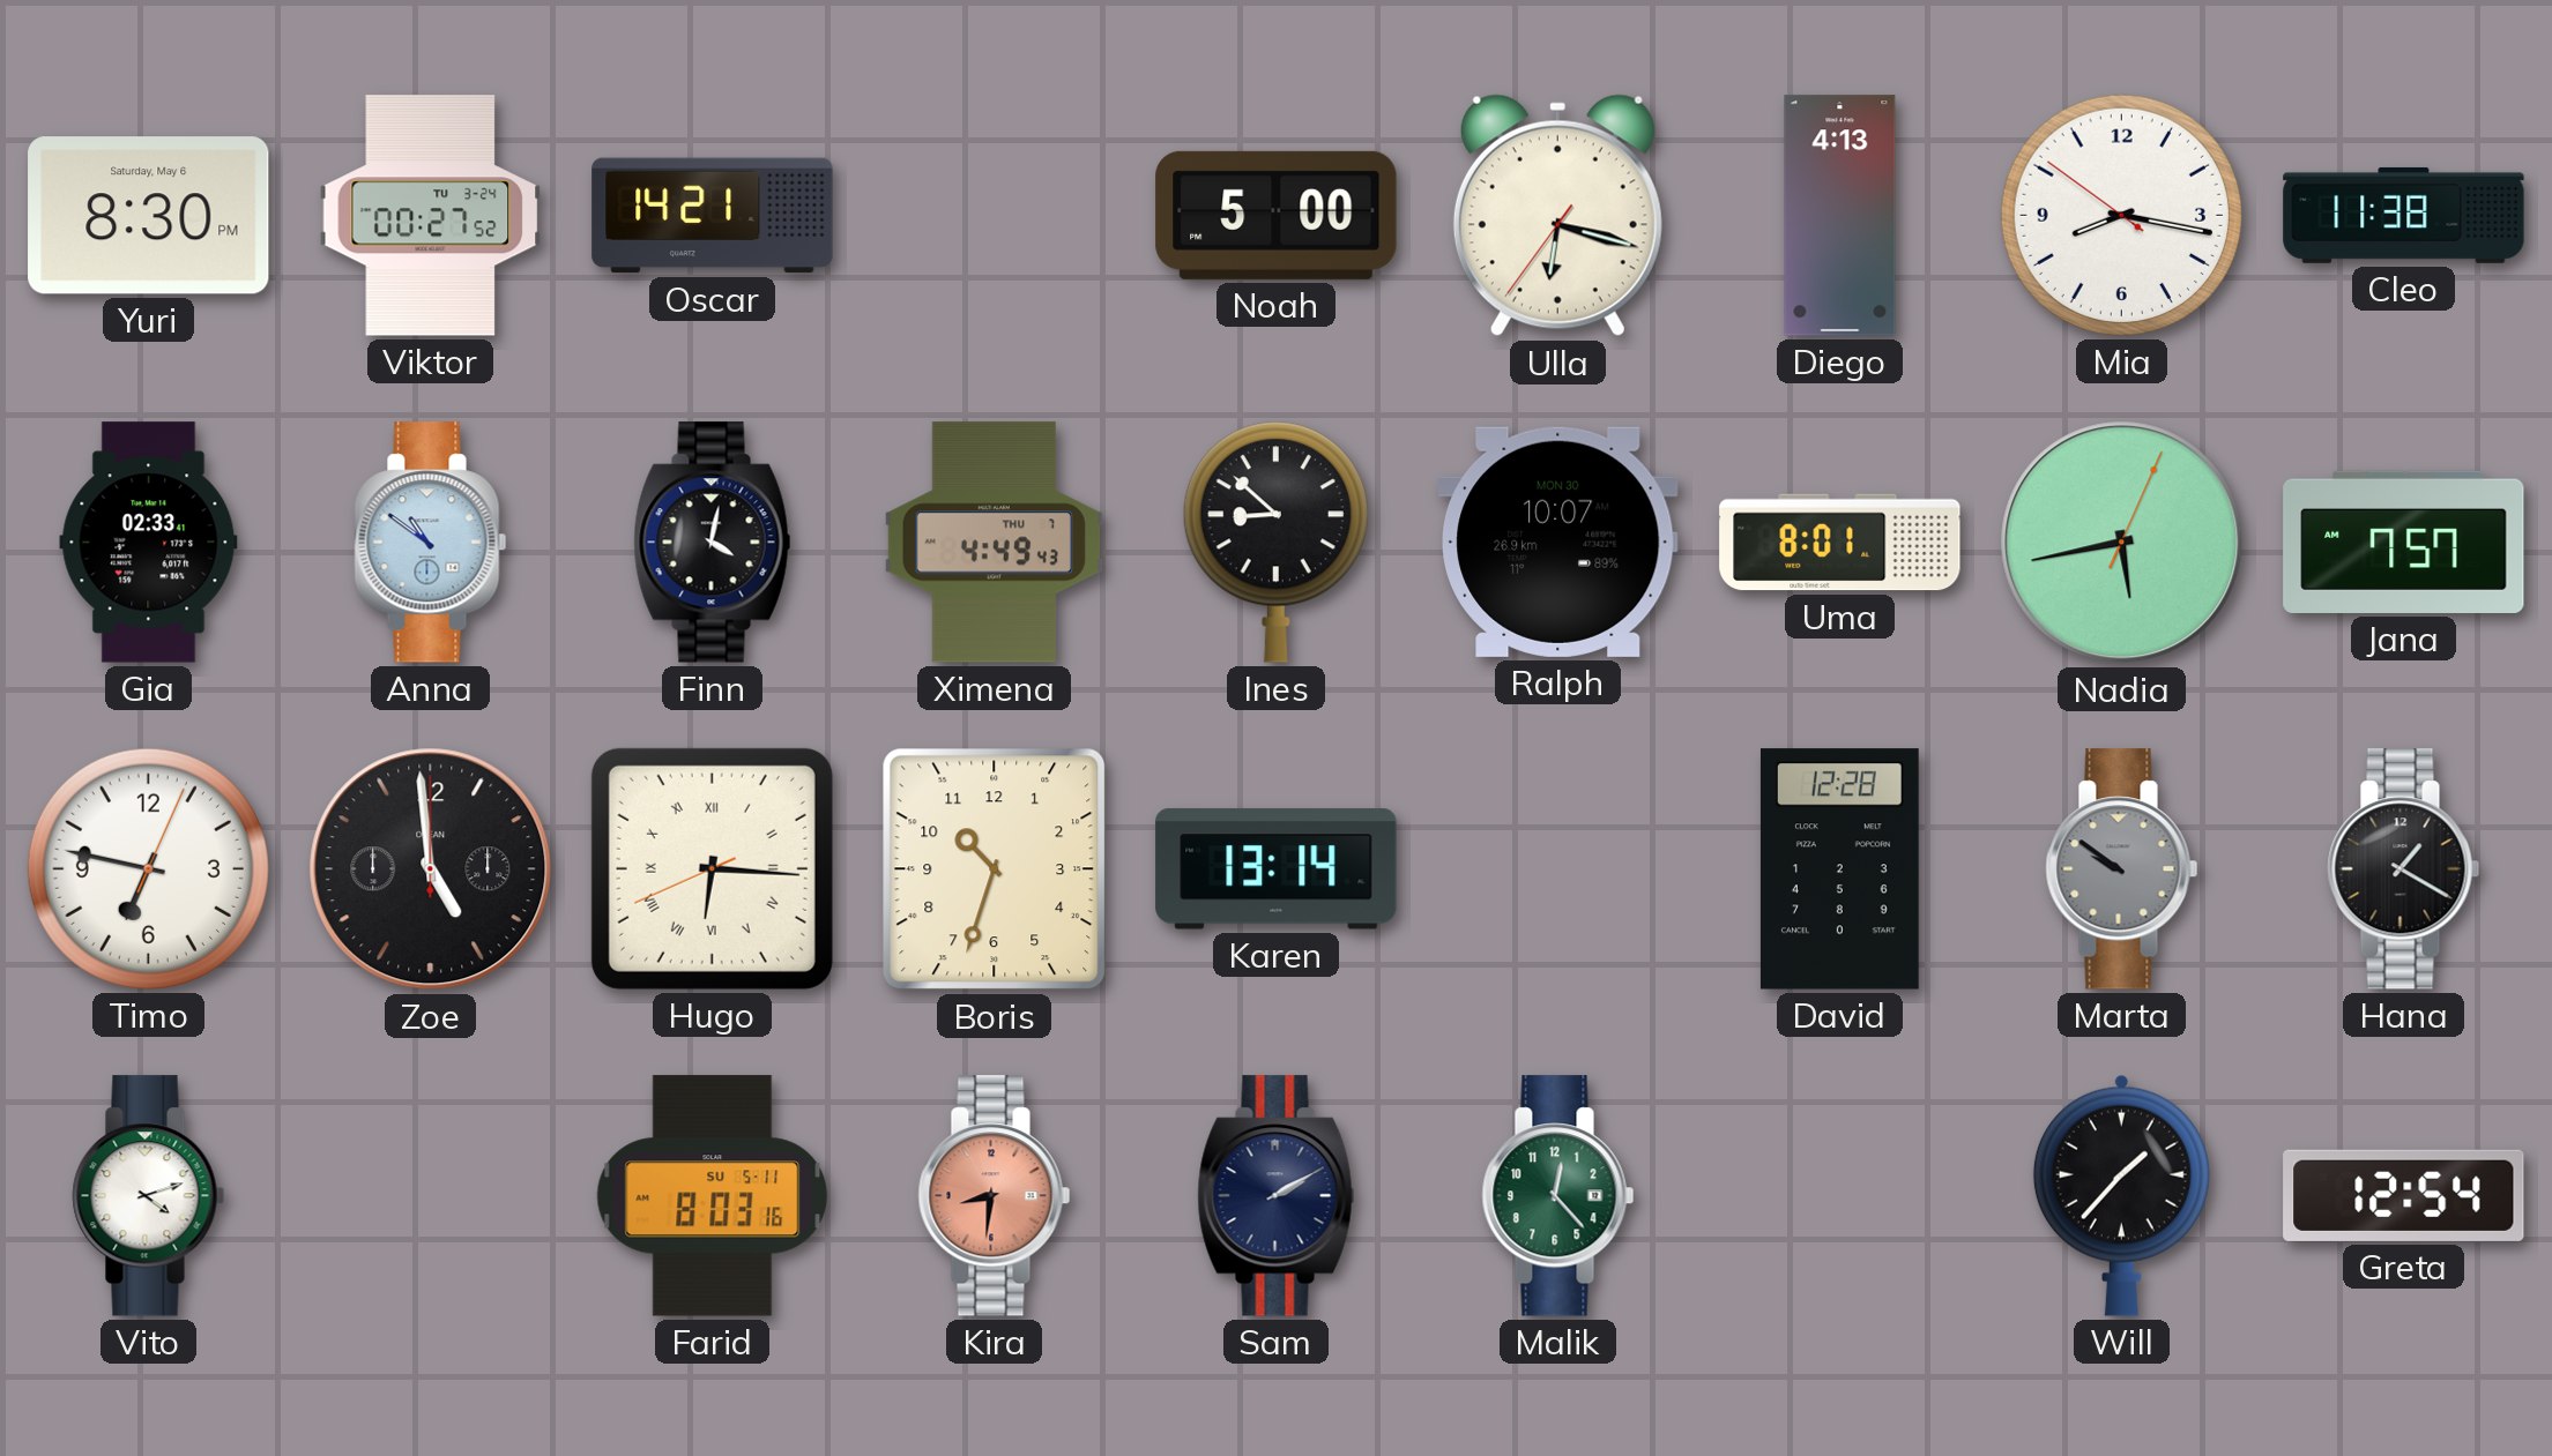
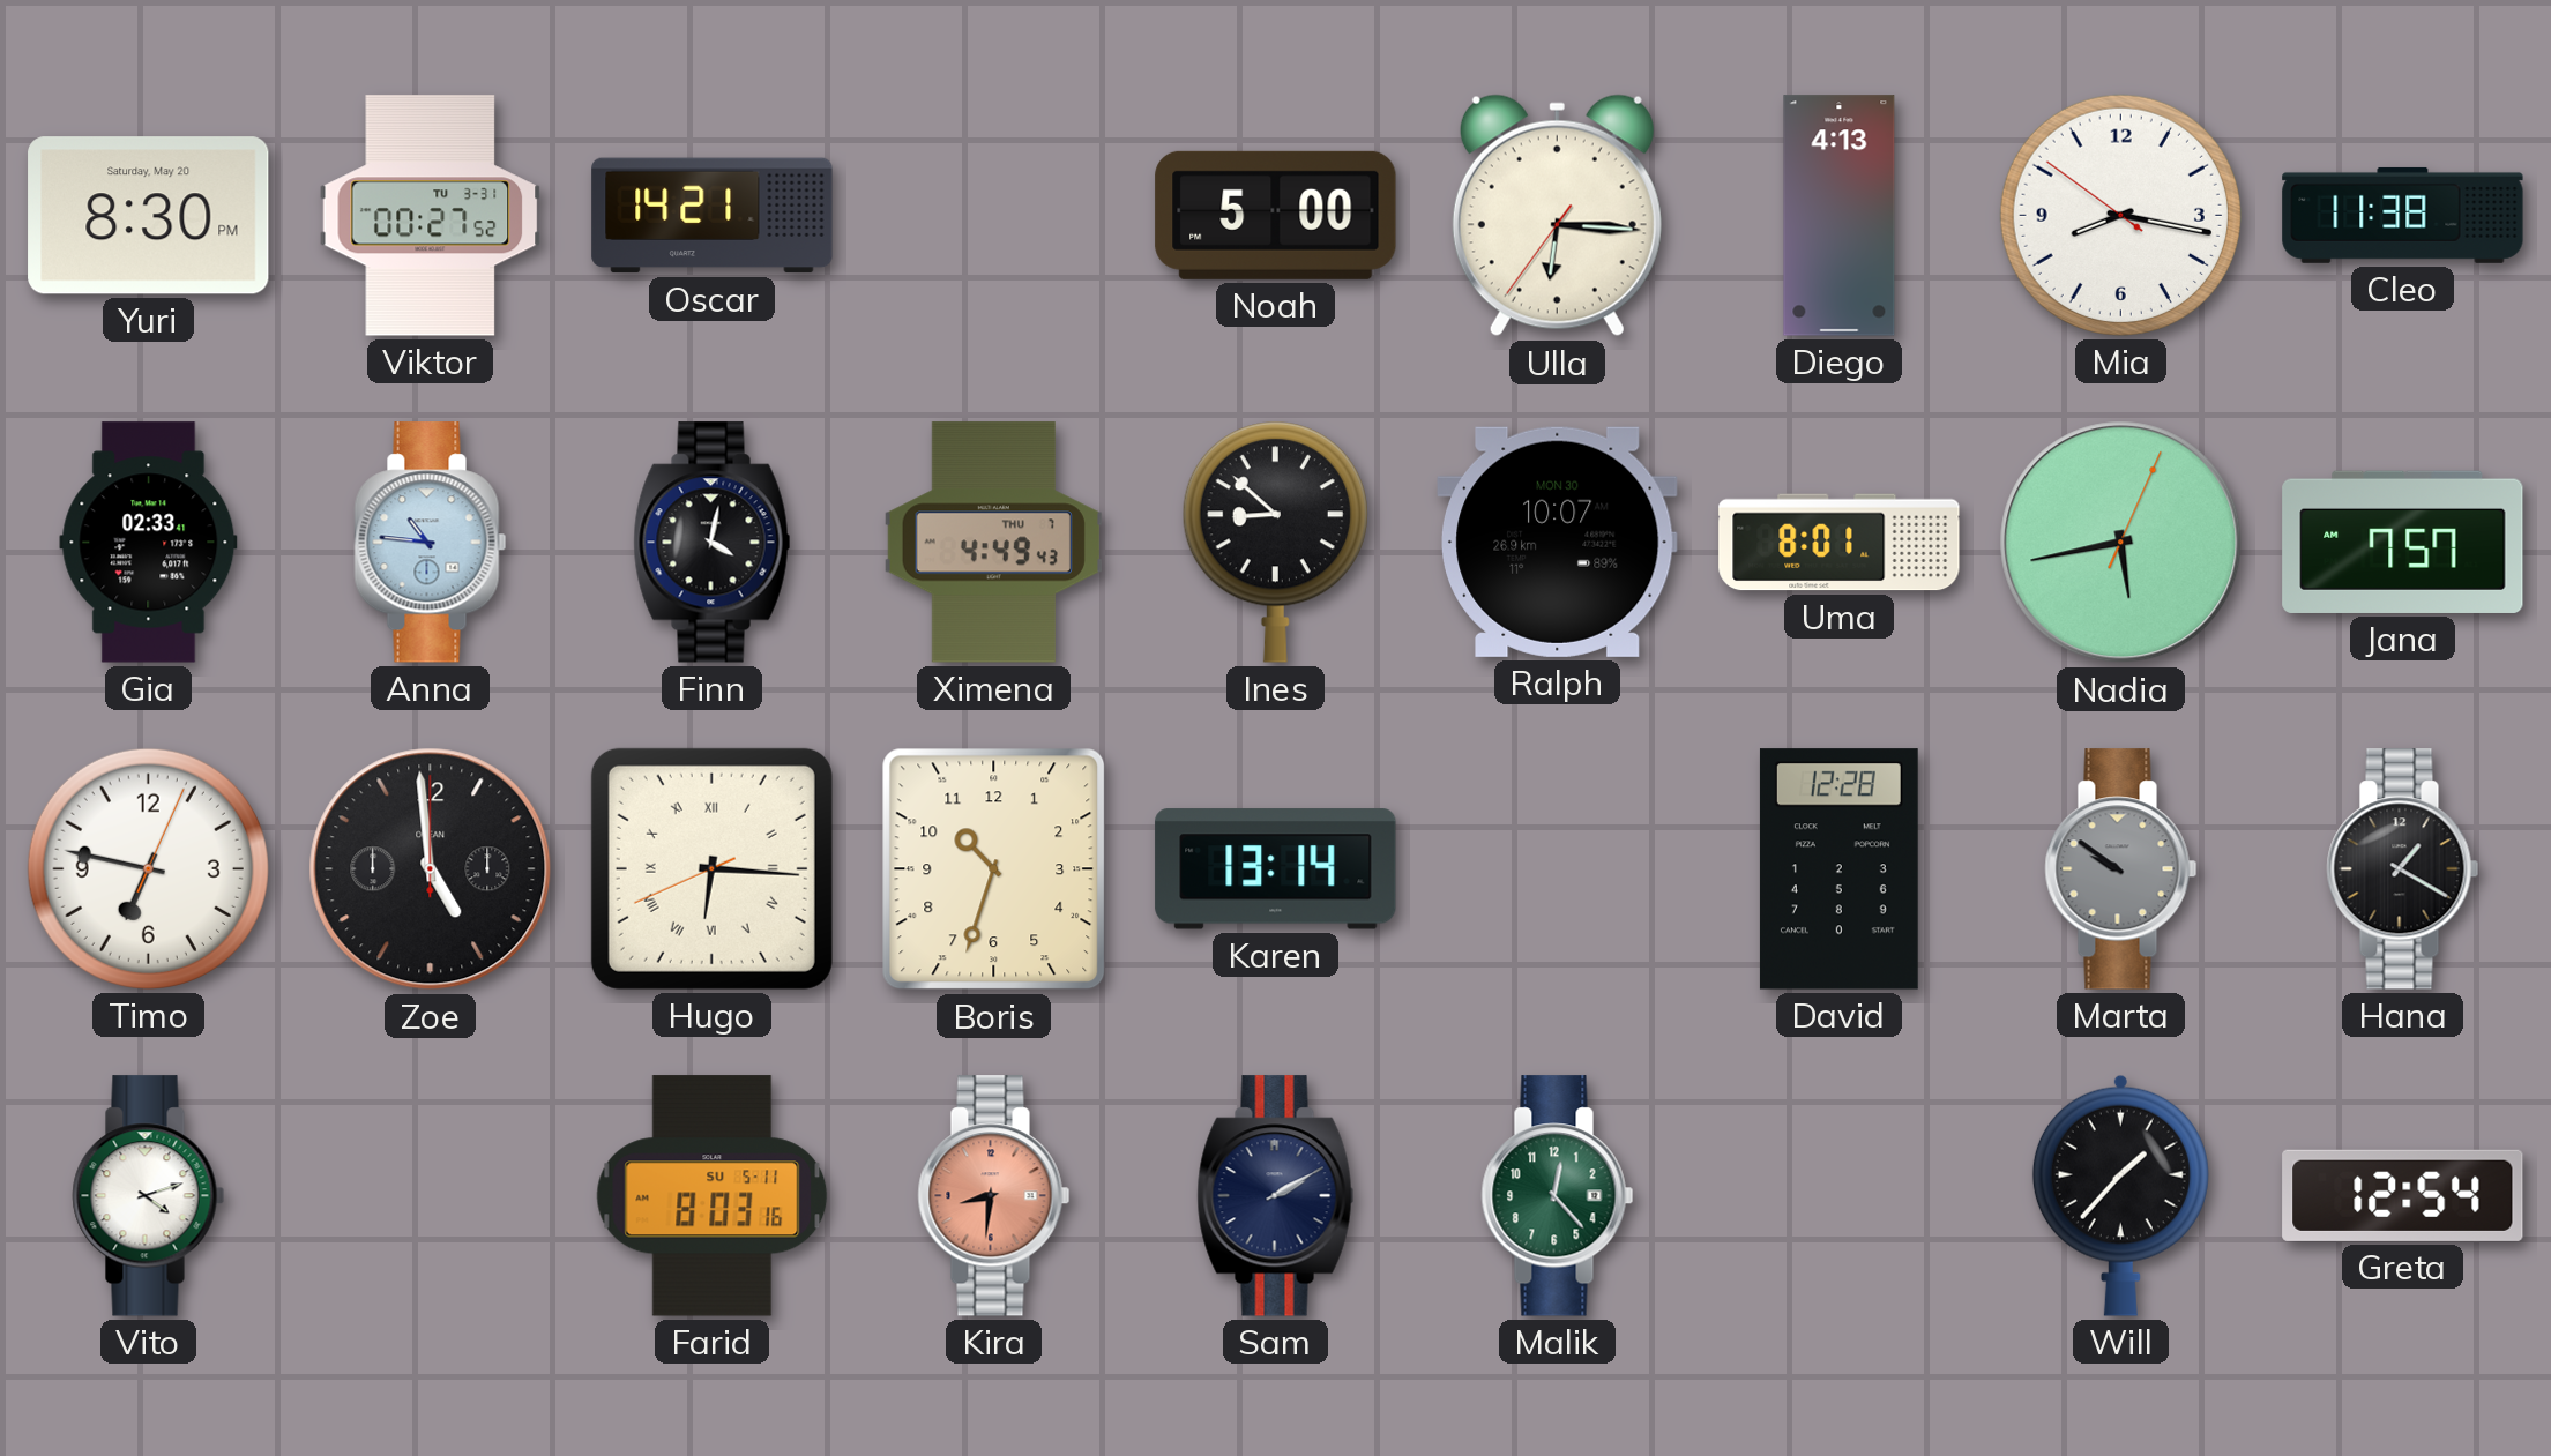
Yuri date: Saturday, May 6 -> Saturday, May 20
Viktor date: TU 3-24 -> TU 3-31
Ulla: 6:17 -> 6:15
Anna: 10:51 -> 10:46
